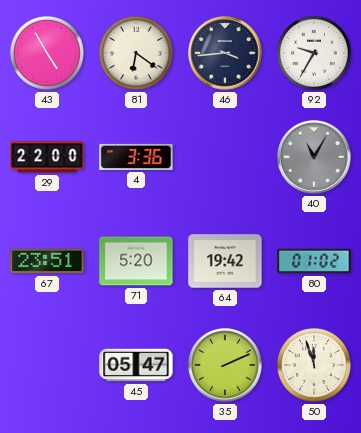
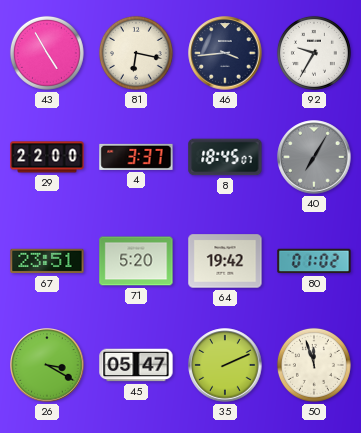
81: 6:21 -> 6:17
4: 3:36 -> 3:37
8: none -> 18:45
40: 11:05 -> 7:05
26: none -> 3:20
